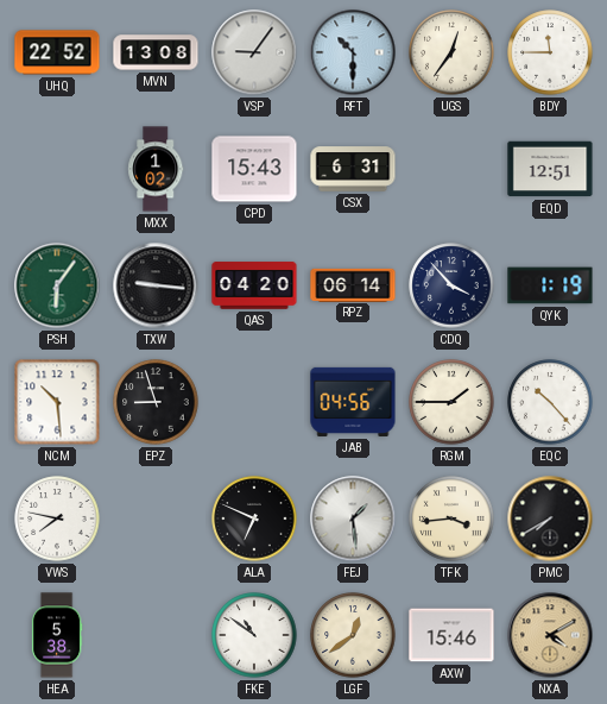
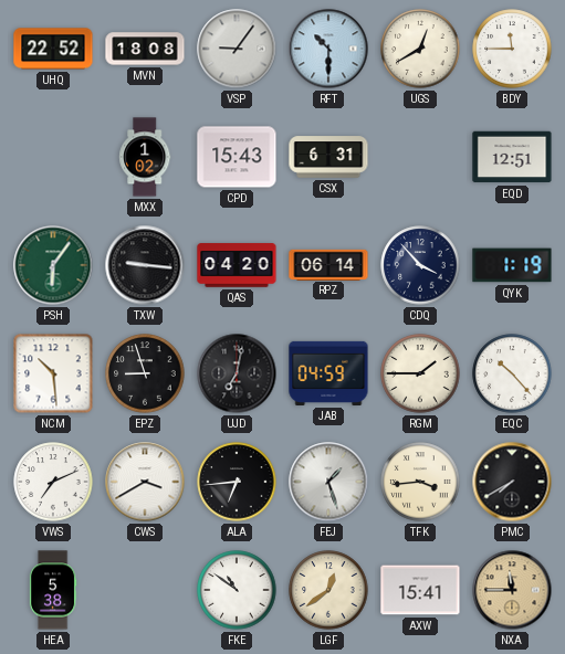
MVN: 13:08 -> 18:08
UGS: 12:36 -> 12:40
UJD: none -> 7:02
JAB: 04:56 -> 04:59
VWS: 7:47 -> 7:11
CWS: none -> 3:40
ALA: 6:49 -> 6:44
FEJ: 1:29 -> 1:27
AXW: 15:46 -> 15:41
NXA: 4:10 -> 11:45
